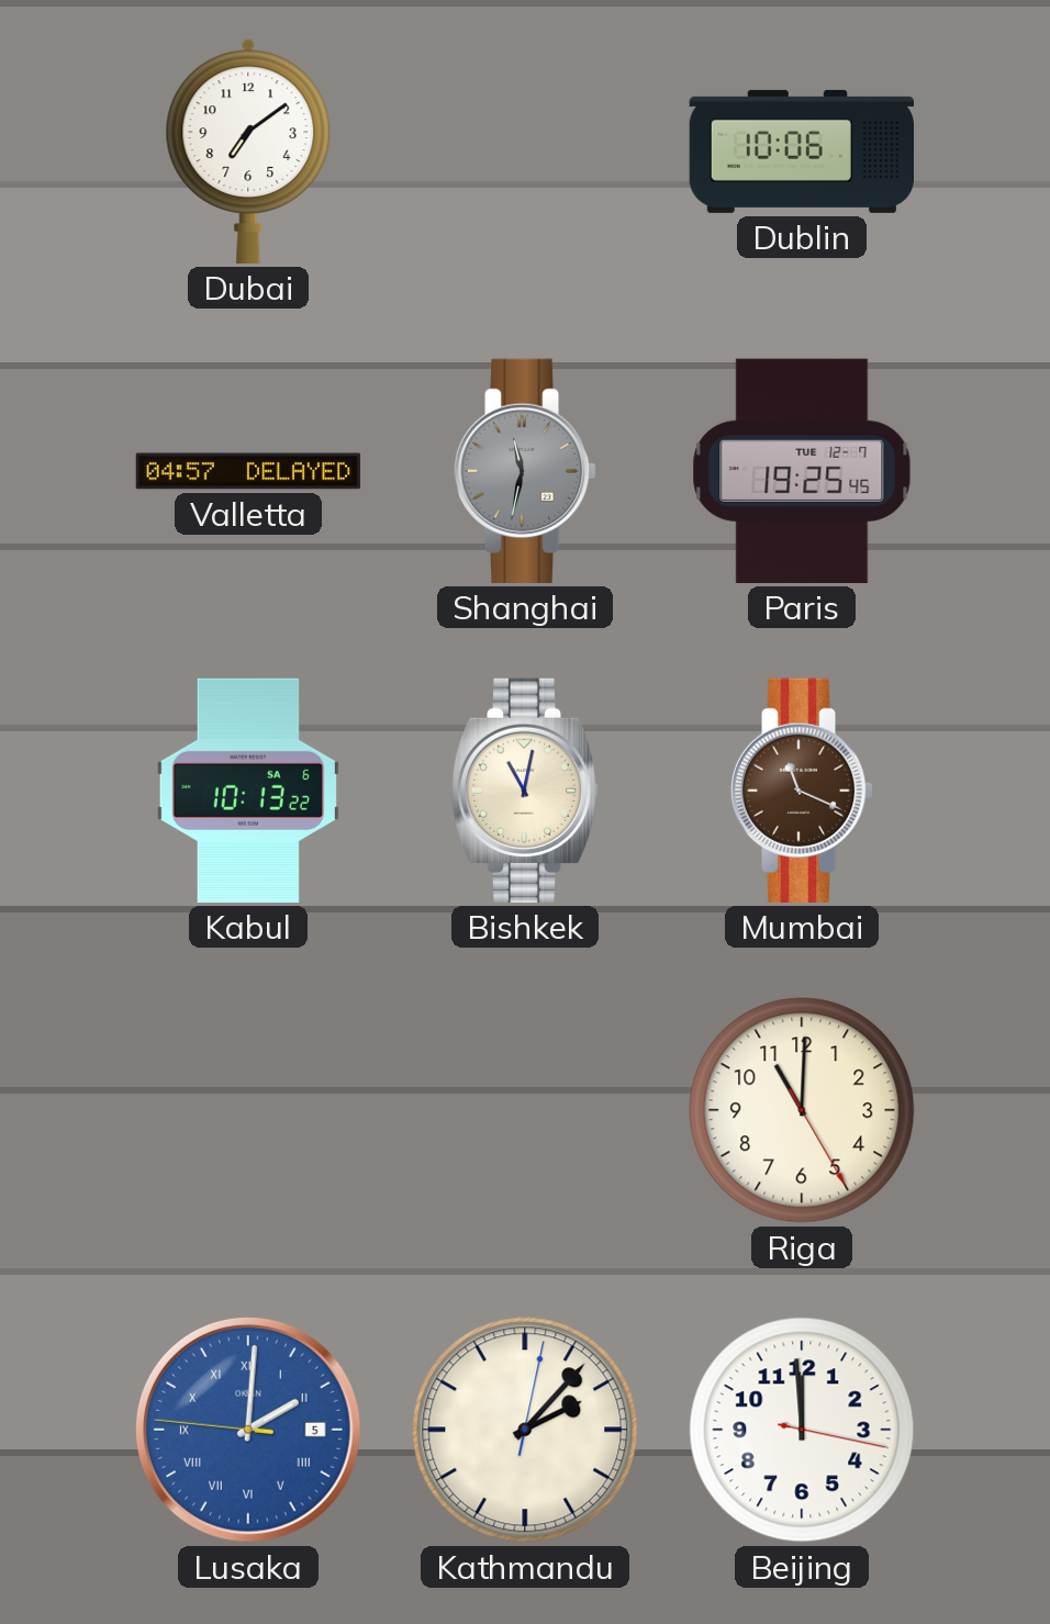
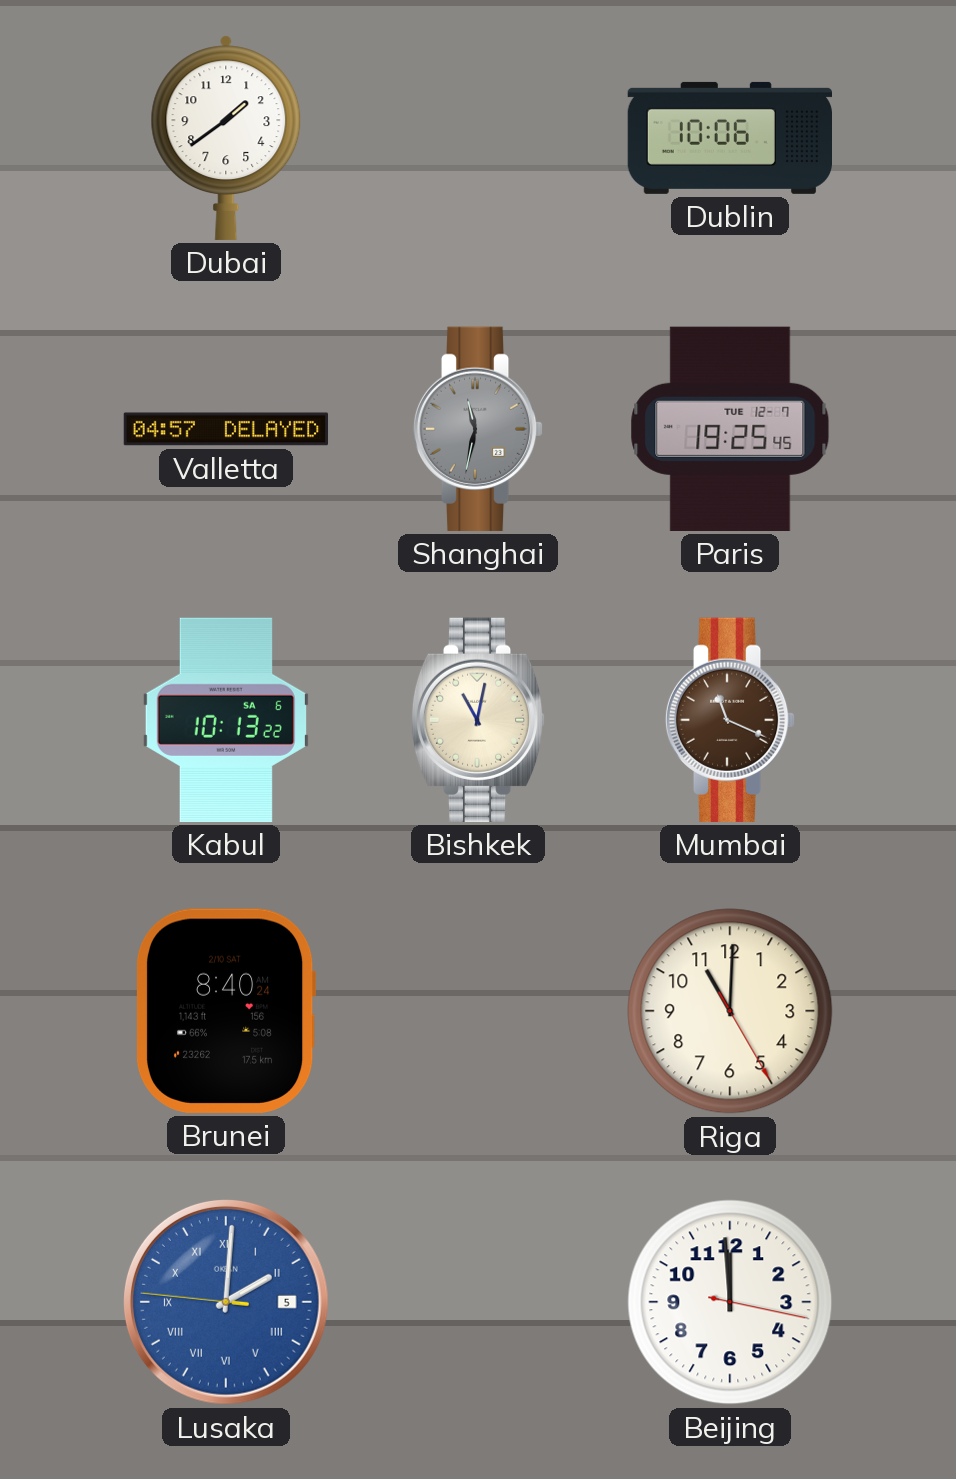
Dubai: 7:09 -> 1:39
Brunei: none -> 8:40
Kathmandu: 2:07 -> none
